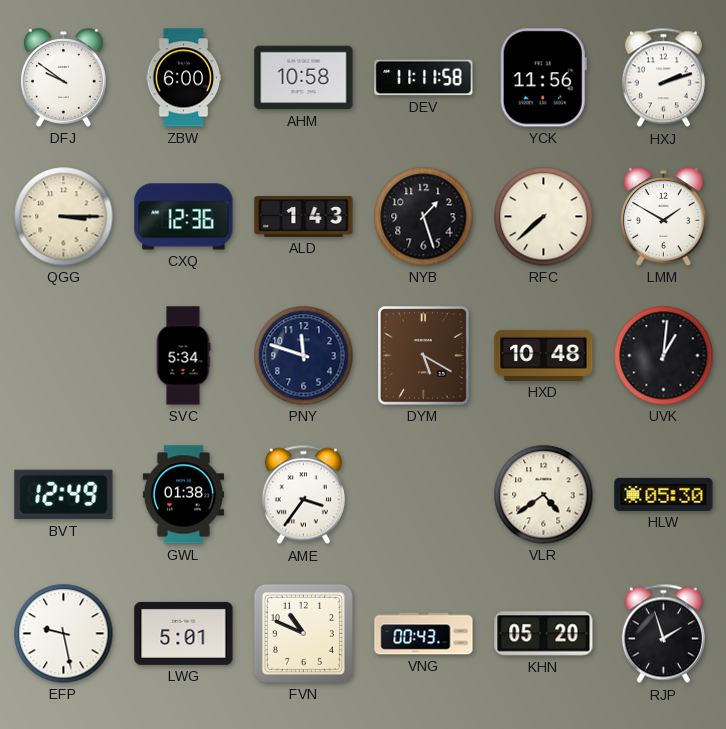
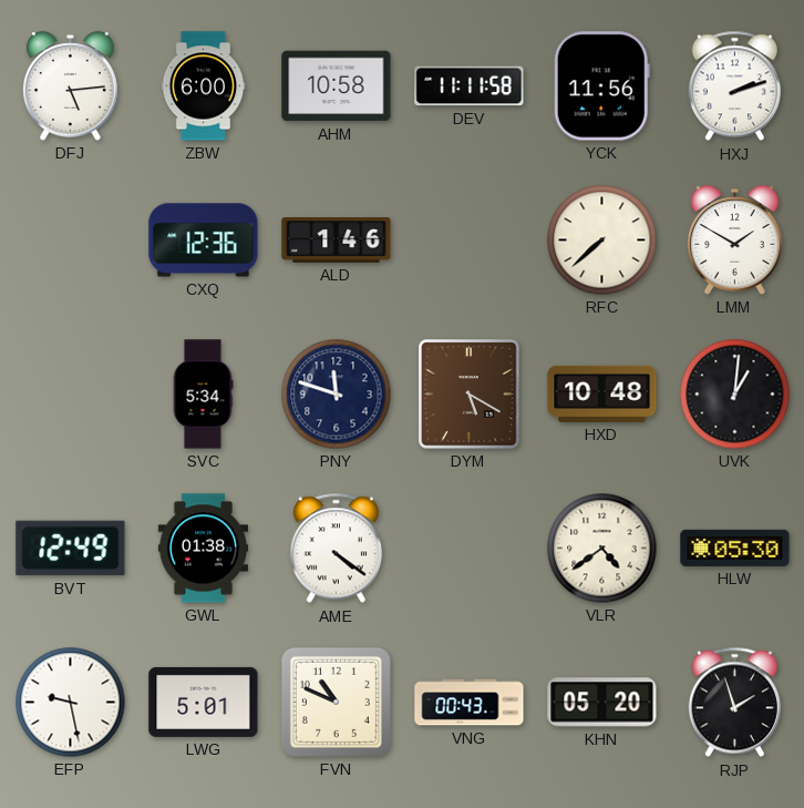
DFJ: 9:51 -> 5:14
QGG: 3:15 -> none
ALD: 1:43 -> 1:46
NYB: 1:27 -> none
AME: 3:36 -> 4:21
